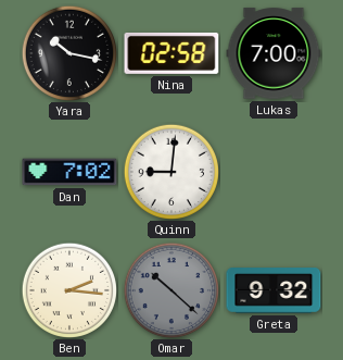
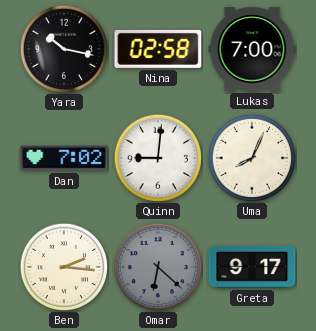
Uma: none -> 8:04
Omar: 10:22 -> 6:22
Greta: 9:32 -> 9:17
